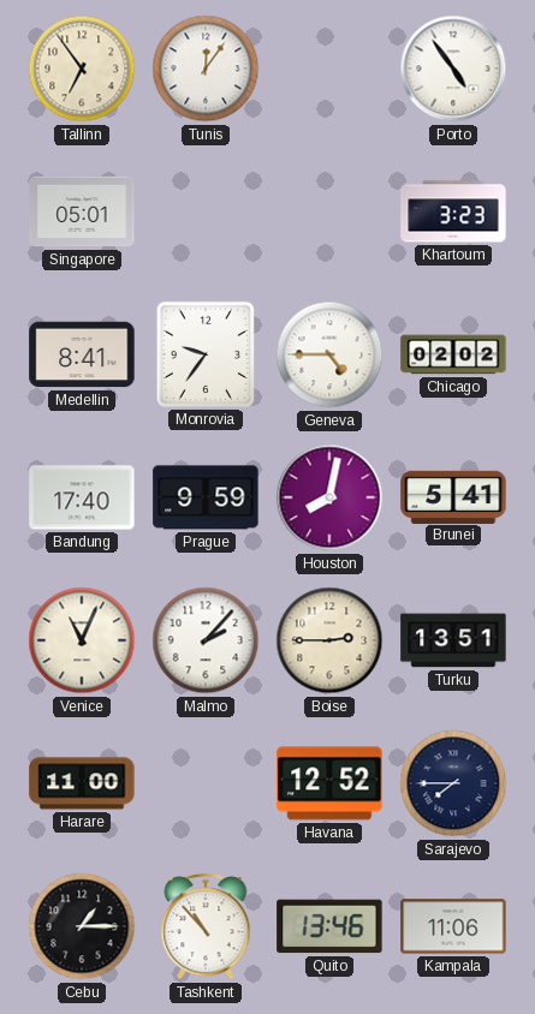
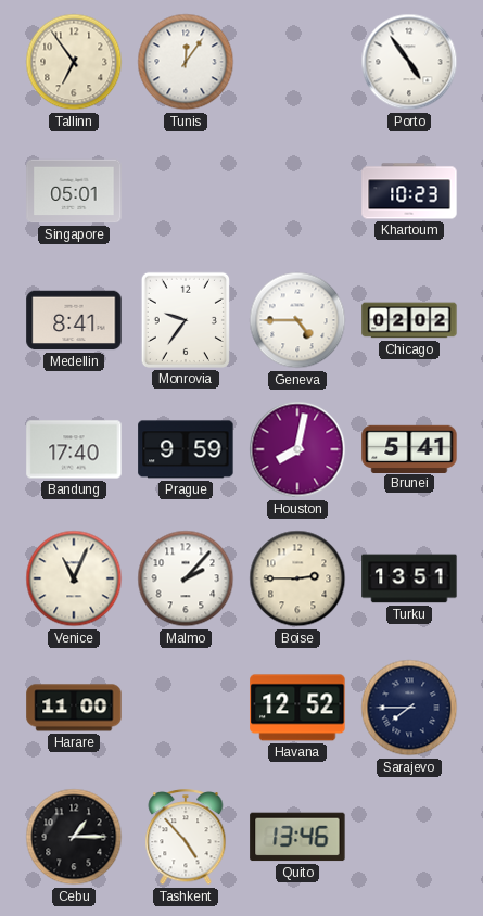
Khartoum: 3:23 -> 10:23
Tashkent: 10:53 -> 4:53
Kampala: 11:06 -> none
